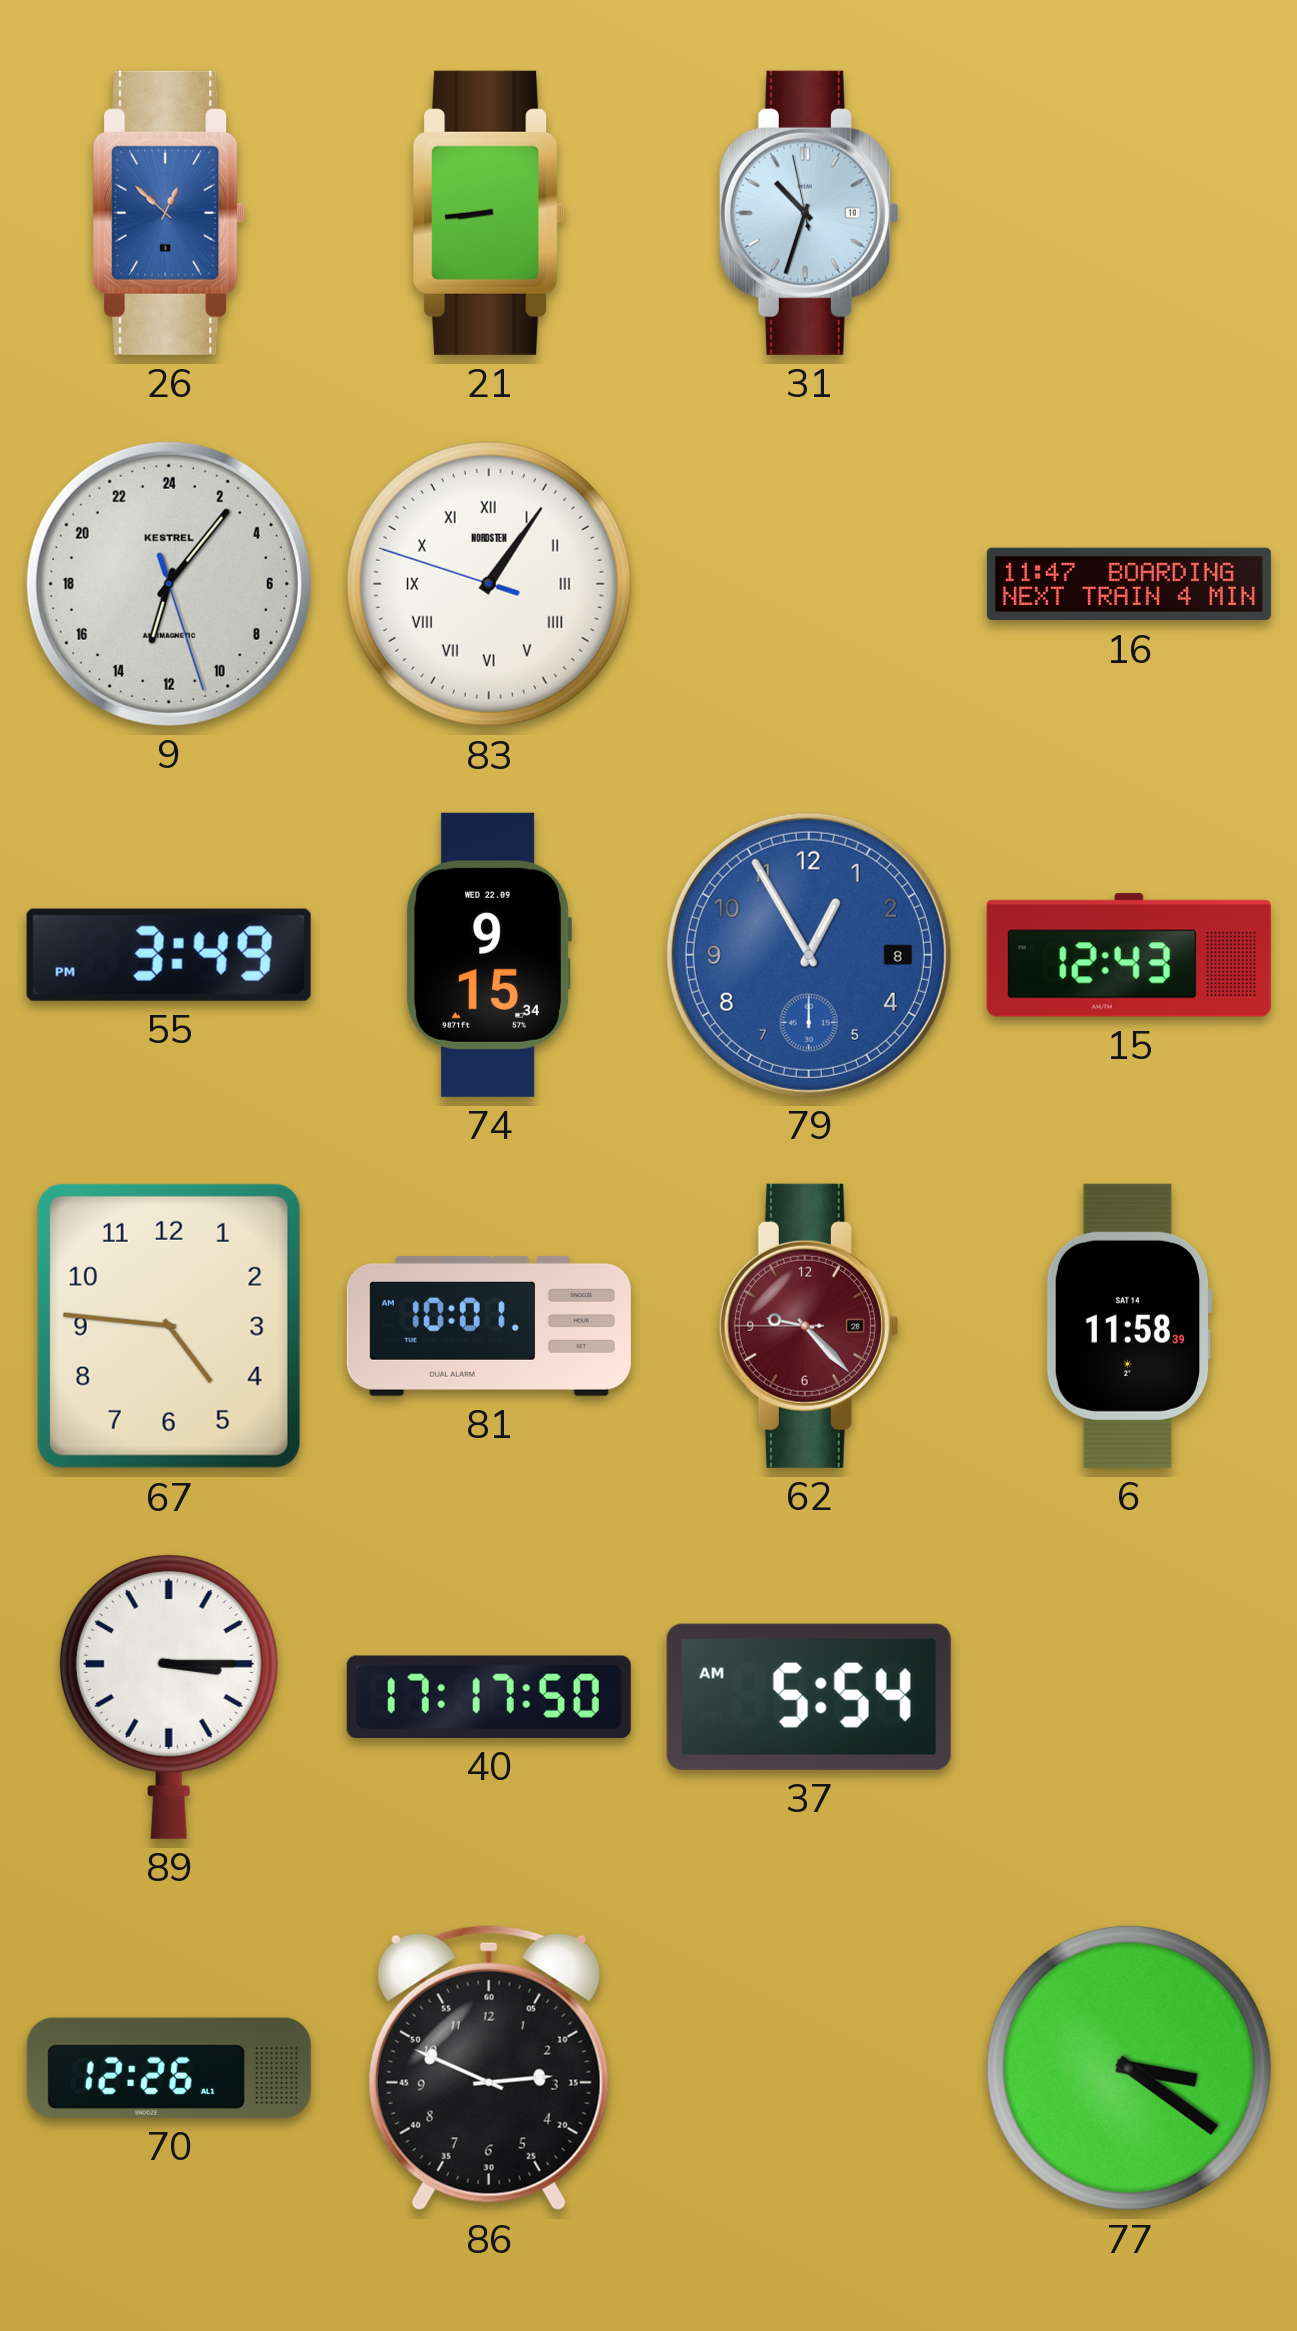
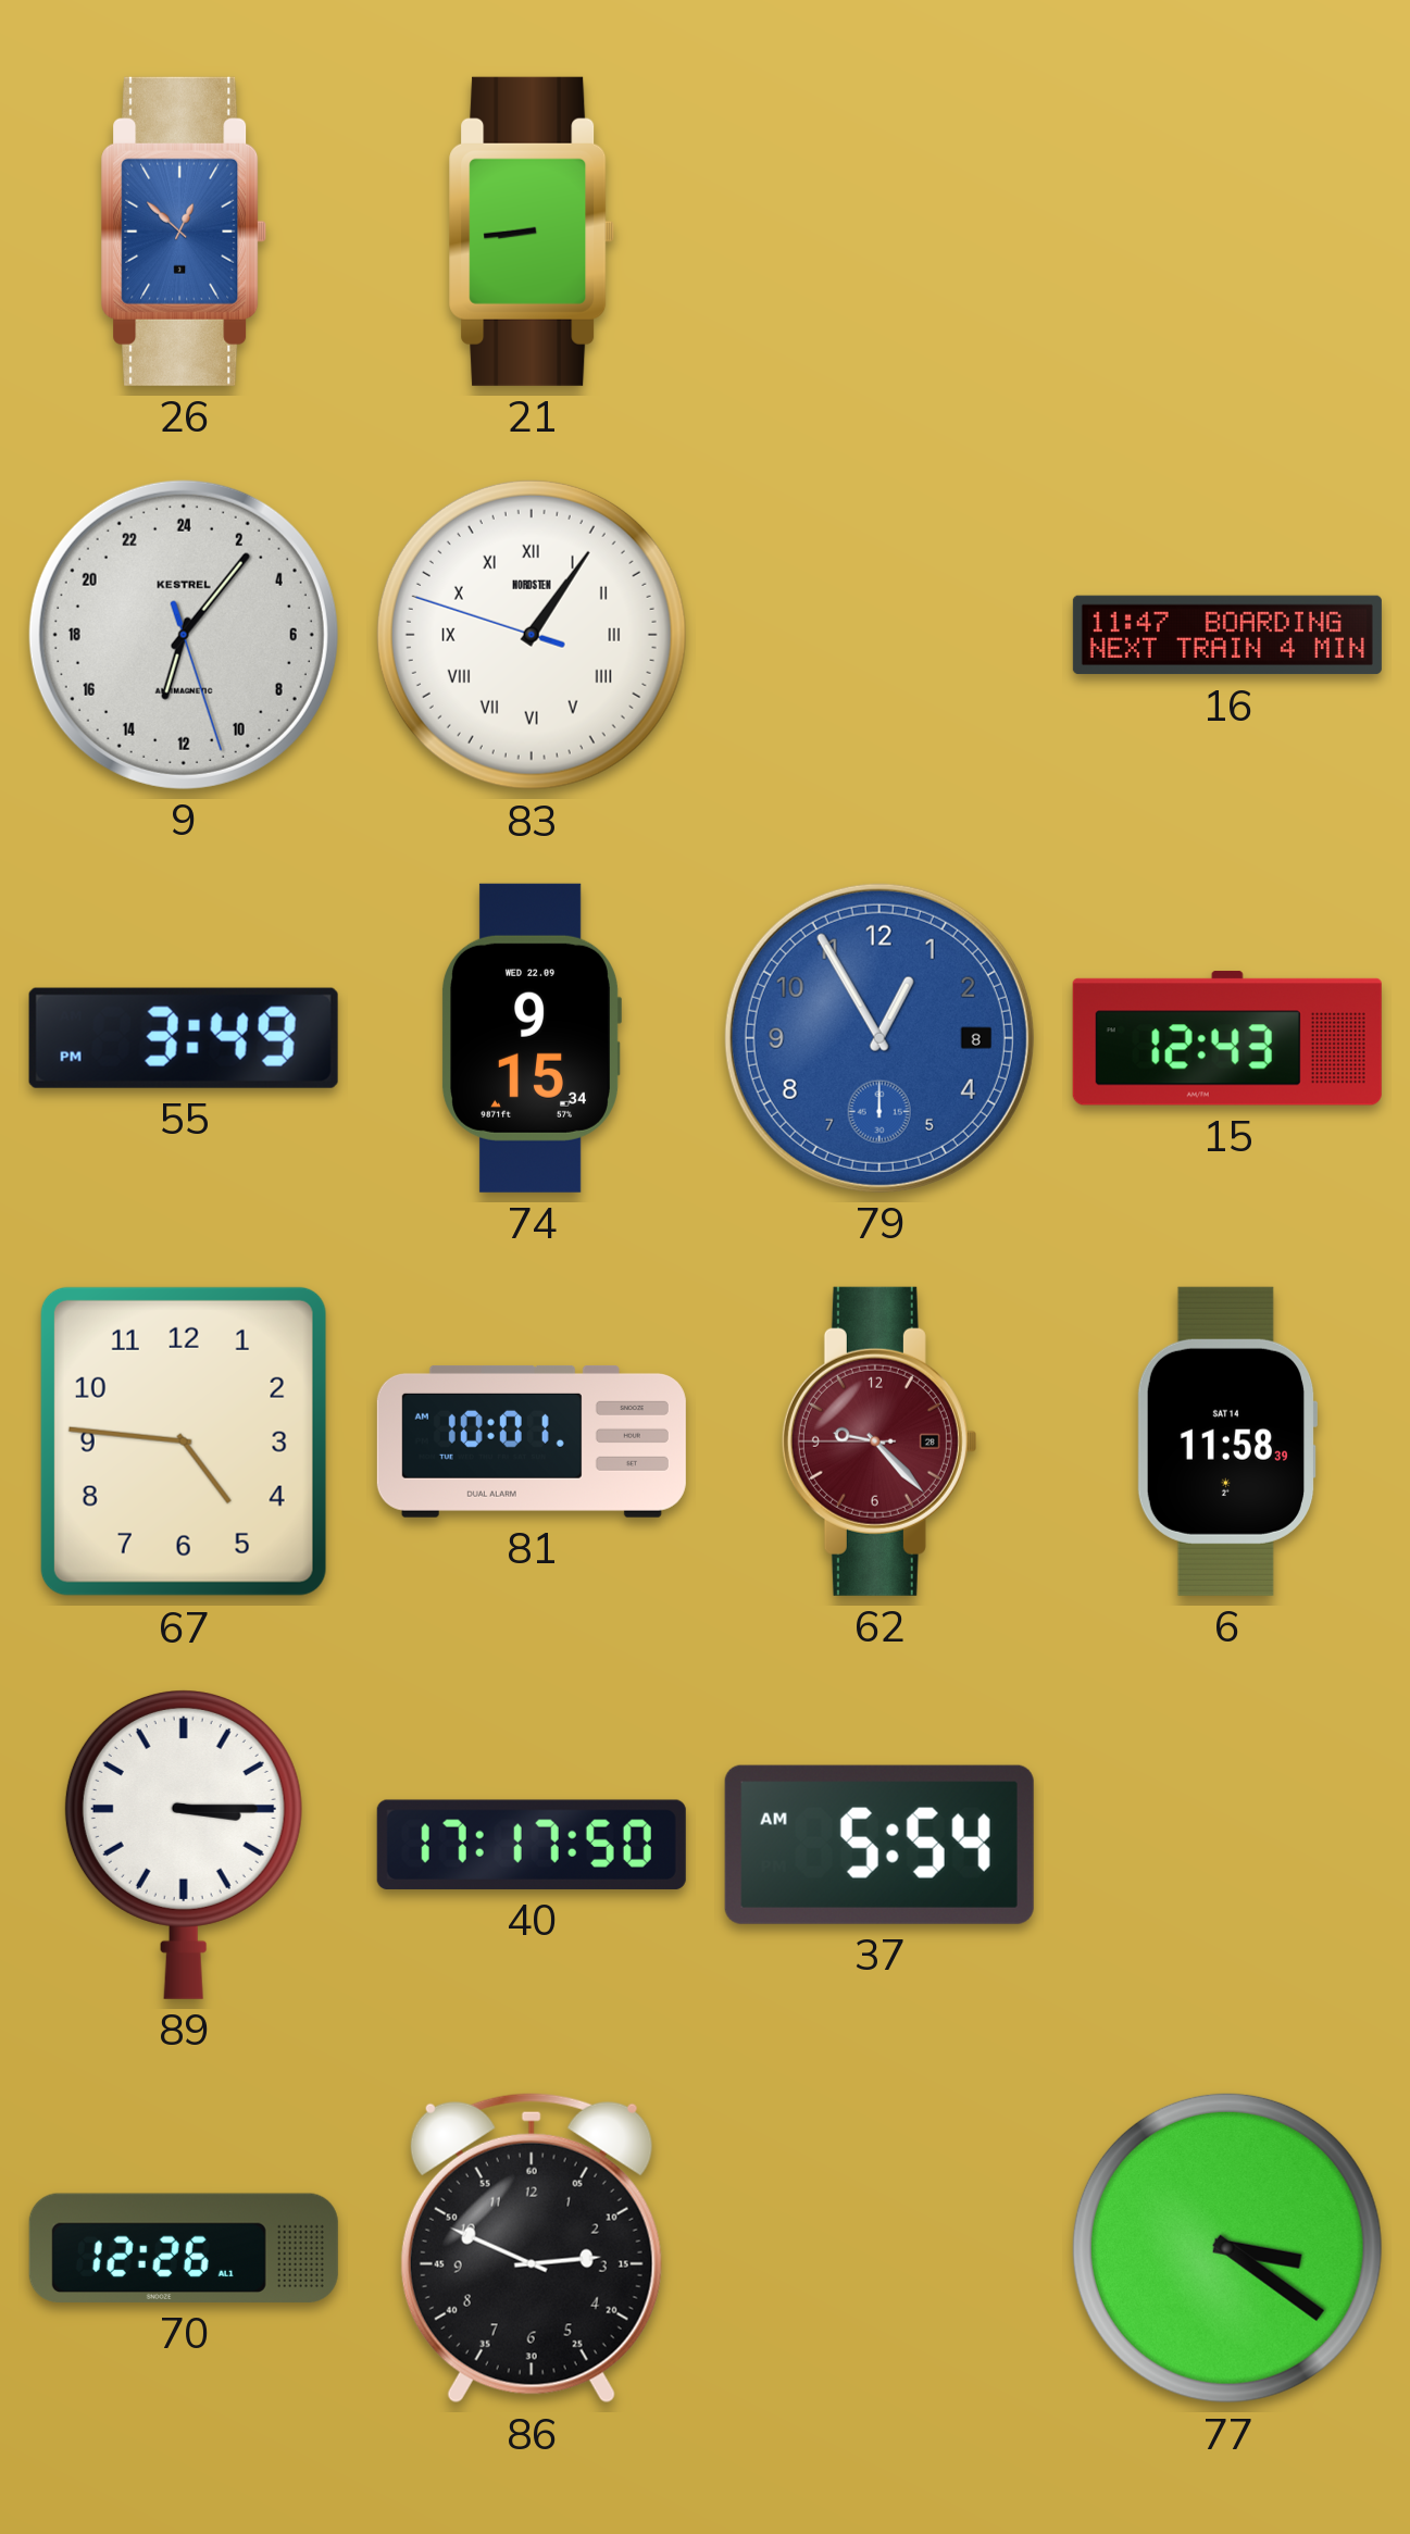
31: 10:32 -> none
